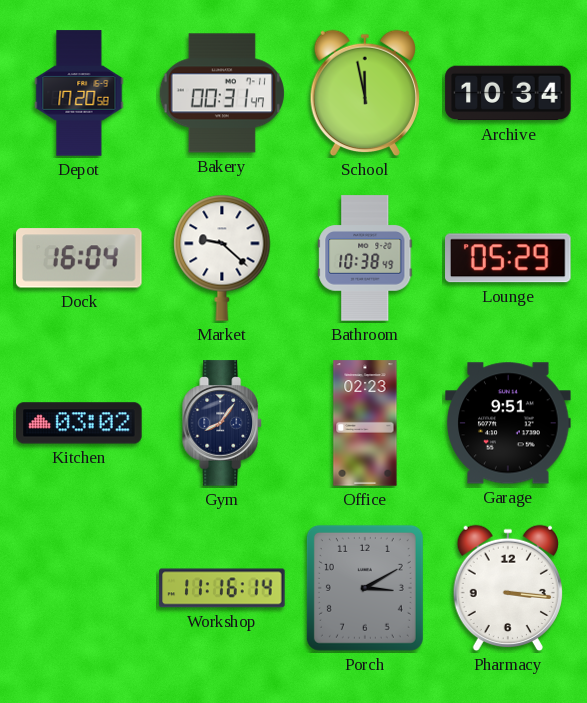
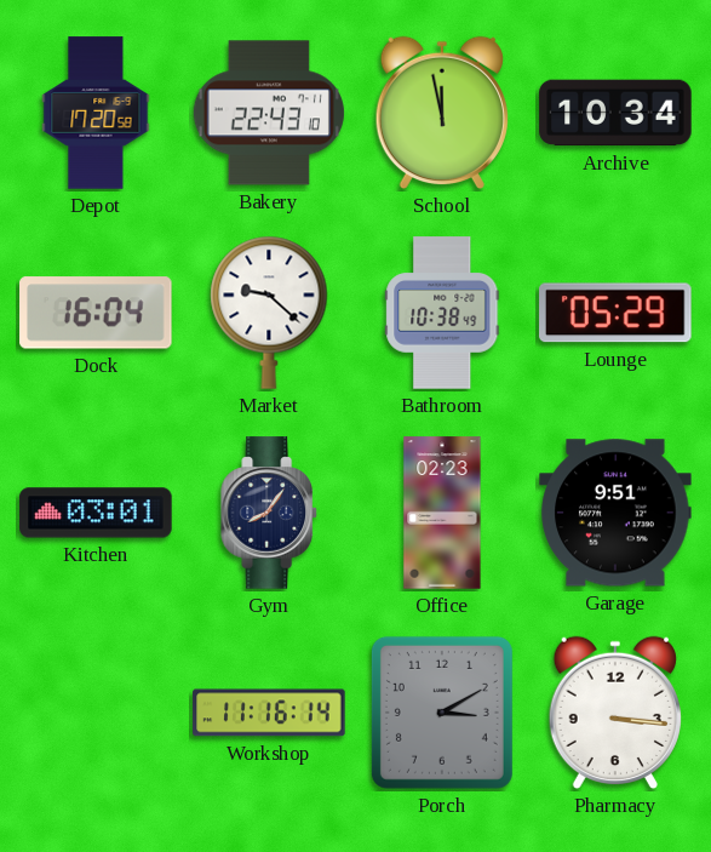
Bakery: 00:31 -> 22:43
Kitchen: 03:02 -> 03:01
